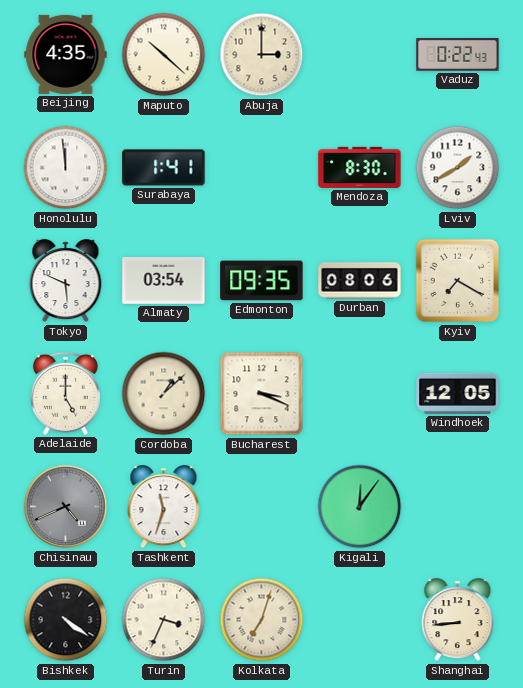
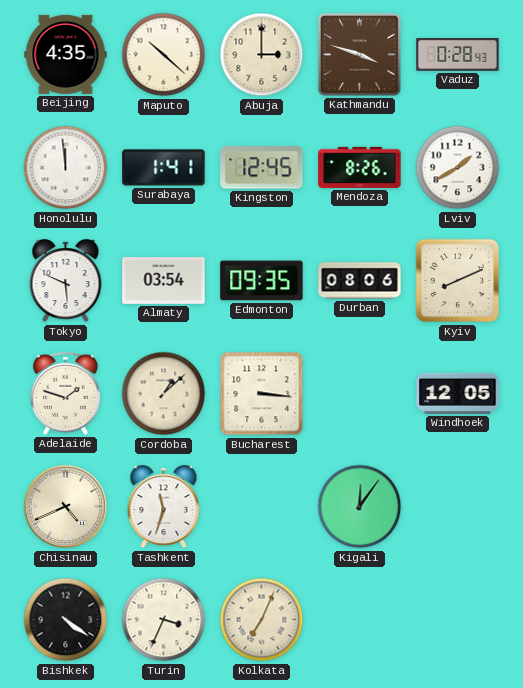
Kathmandu: none -> 3:48
Vaduz: 0:22 -> 0:28
Kingston: none -> 12:45
Mendoza: 8:30 -> 8:26
Kyiv: 7:20 -> 8:11
Adelaide: 5:00 -> 1:48
Bucharest: 3:19 -> 3:16
Chisinau dial: grey -> cream
Kolkata: 7:03 -> 7:04
Shanghai: 8:44 -> none
